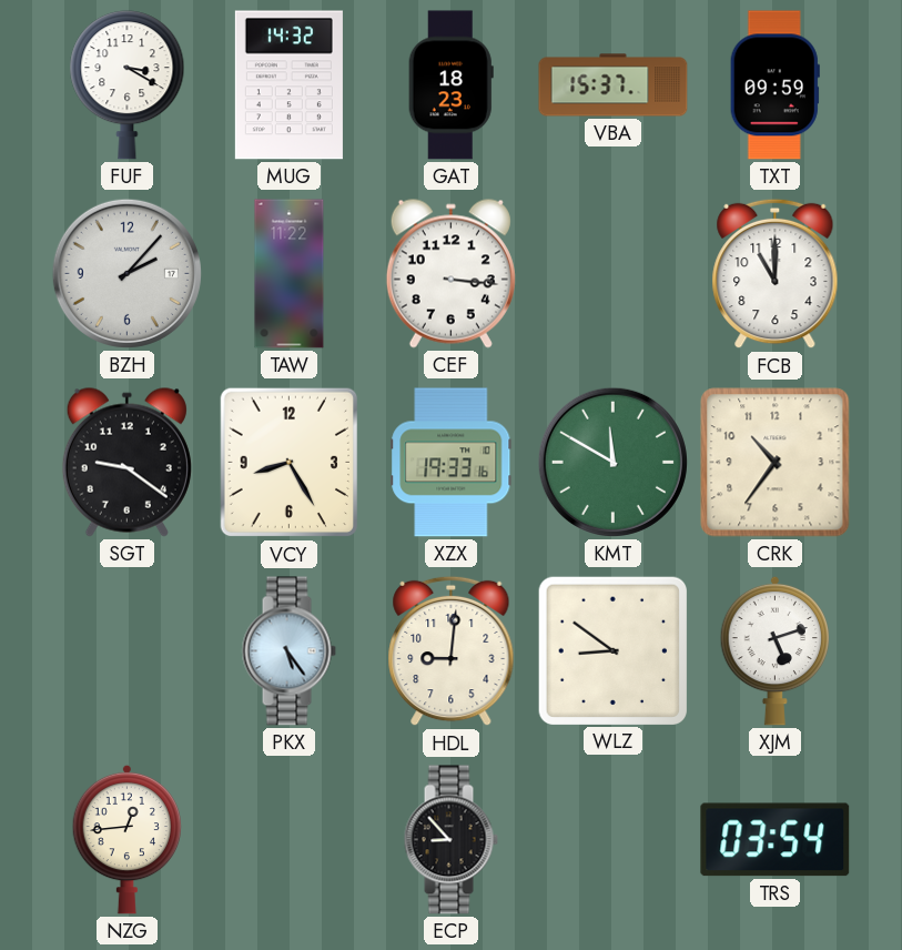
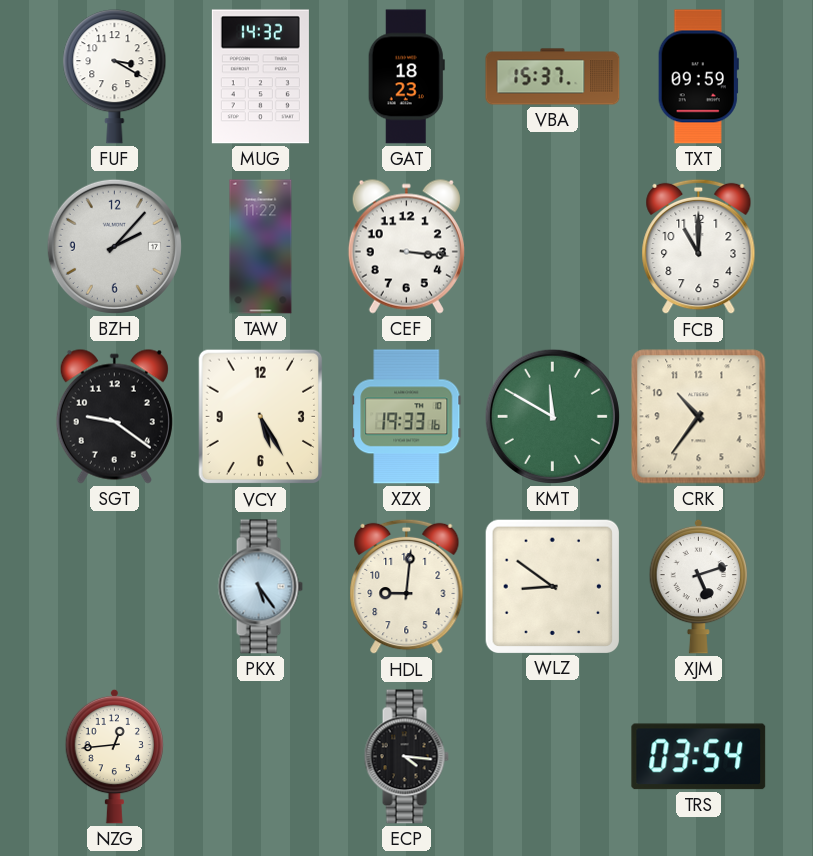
VCY: 8:25 -> 5:25
ECP: 8:53 -> 4:16
